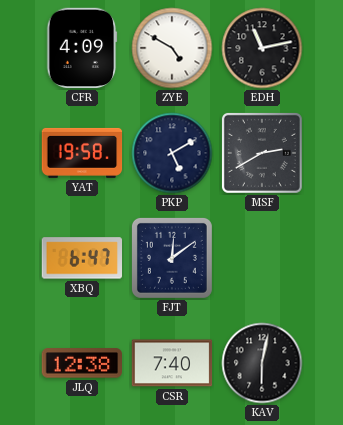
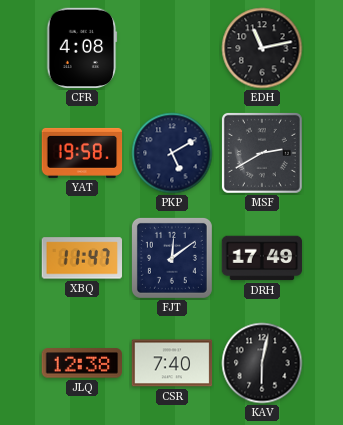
CFR: 4:09 -> 4:08
ZYE: 4:50 -> none
XBQ: 6:47 -> 11:47
DRH: none -> 17:49
